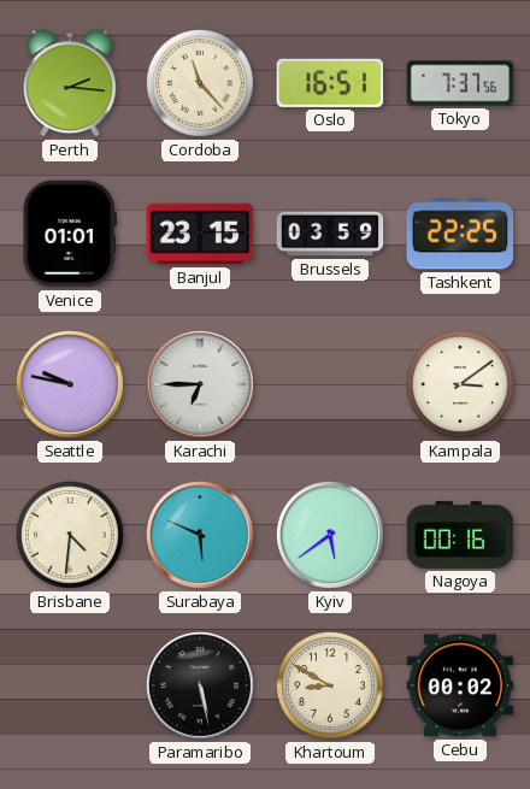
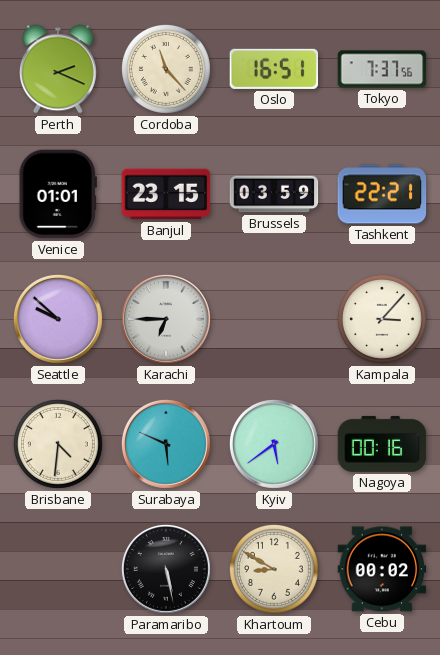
Perth: 2:16 -> 2:19
Tashkent: 22:25 -> 22:21
Seattle: 9:47 -> 9:52
Kampala: 3:09 -> 3:07
